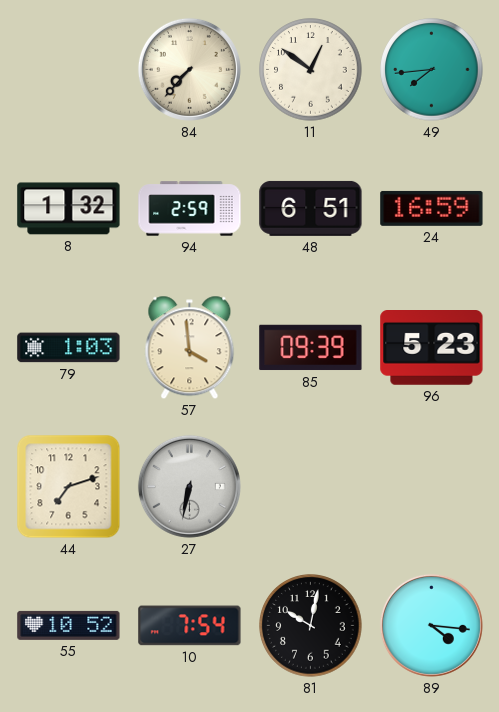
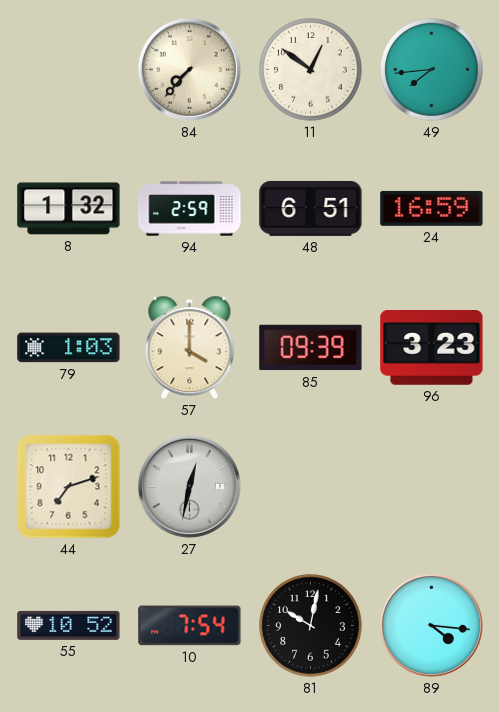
57: 3:59 -> 4:00
96: 5:23 -> 3:23
27: 6:32 -> 12:32
